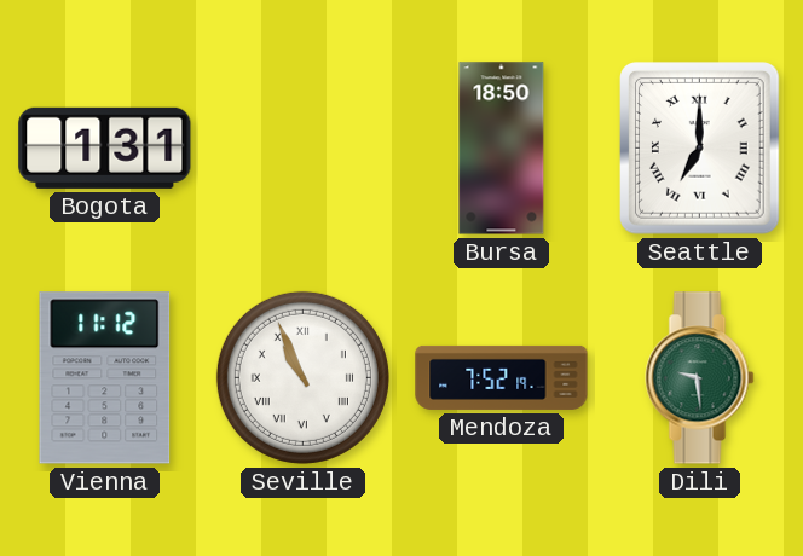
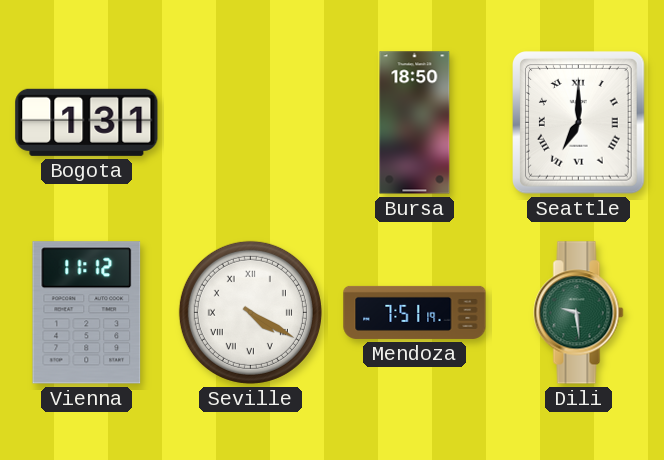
Seville: 10:56 -> 4:20
Mendoza: 7:52 -> 7:51
